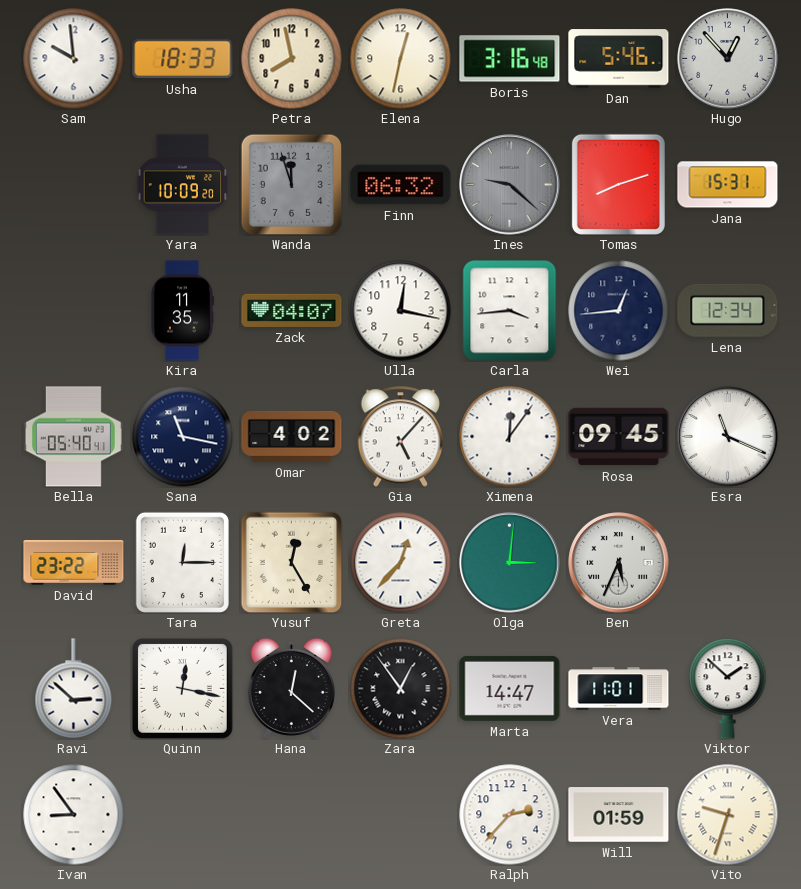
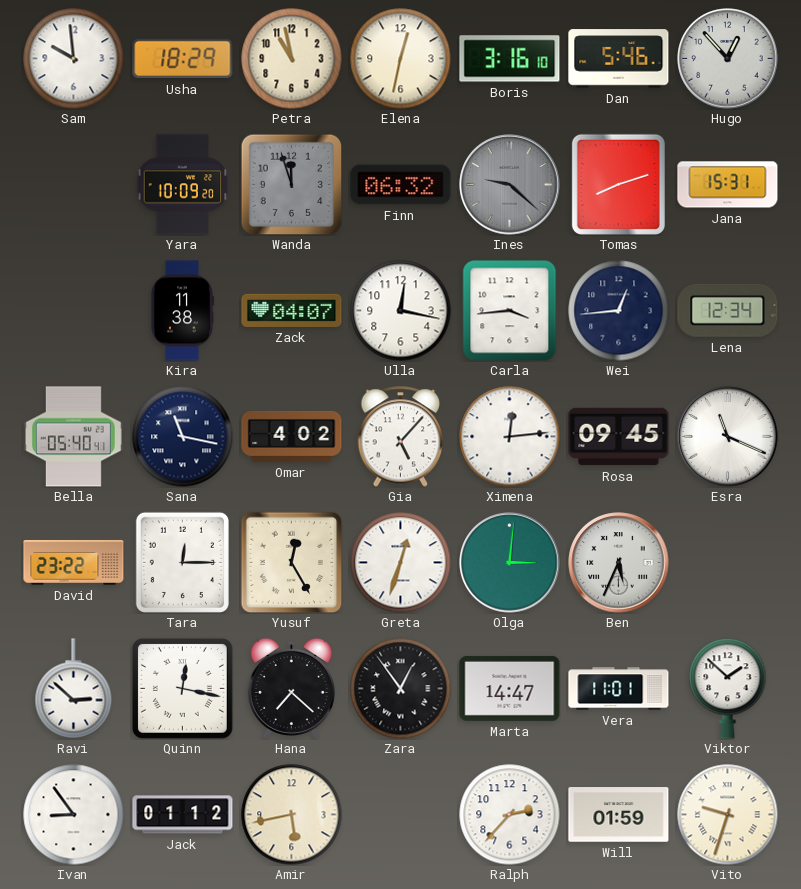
Usha: 18:33 -> 18:29
Petra: 7:58 -> 10:58
Boris: 3:16:48 -> 3:16:10
Kira: 11:35 -> 11:38
Ximena: 12:06 -> 12:14
Greta: 12:37 -> 12:33
Hana: 12:22 -> 7:22
Jack: none -> 01:12
Amir: none -> 5:43
